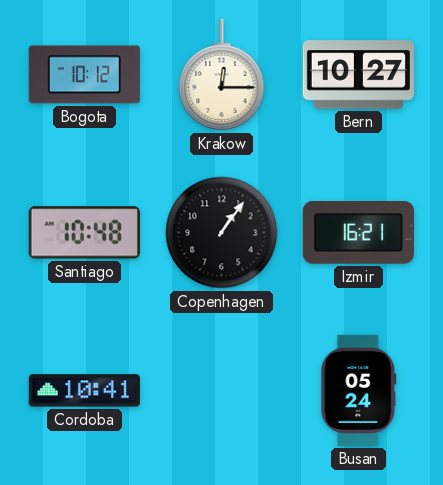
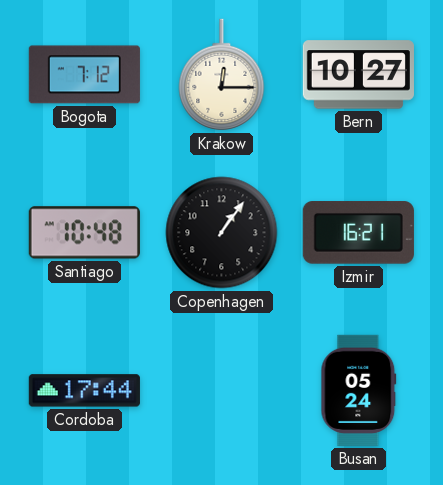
Bogota: 10:12 -> 7:12
Cordoba: 10:41 -> 17:44
